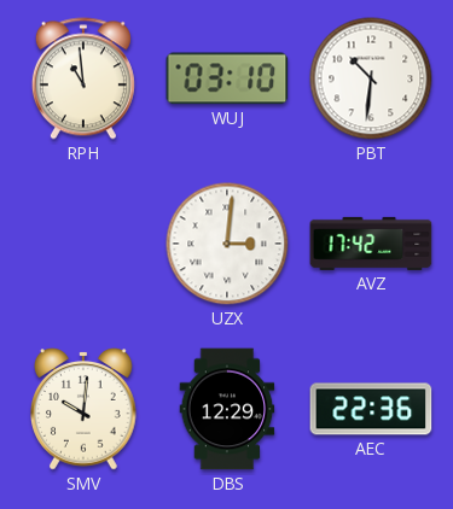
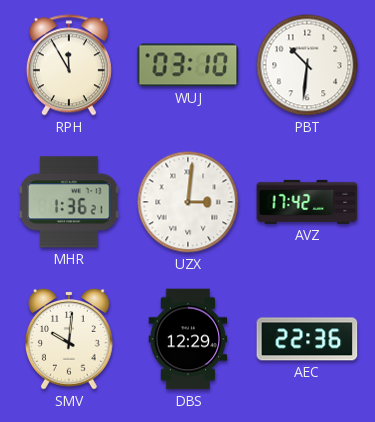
RPH: 10:59 -> 11:55
MHR: none -> 1:36
